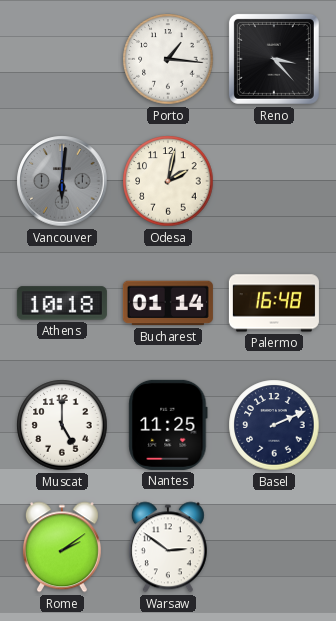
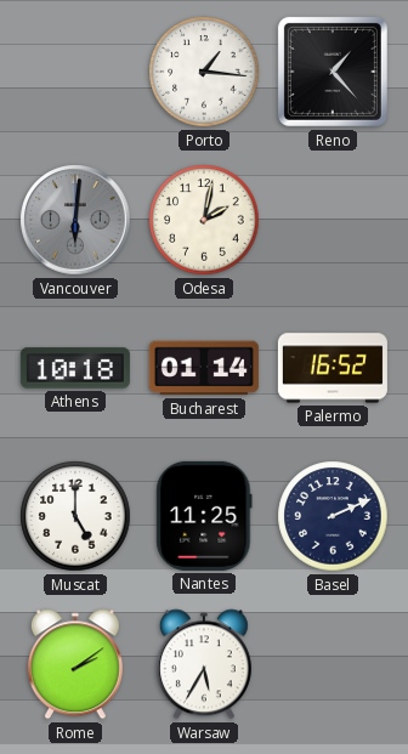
Reno: 3:23 -> 1:23
Palermo: 16:48 -> 16:52
Warsaw: 2:51 -> 5:35
